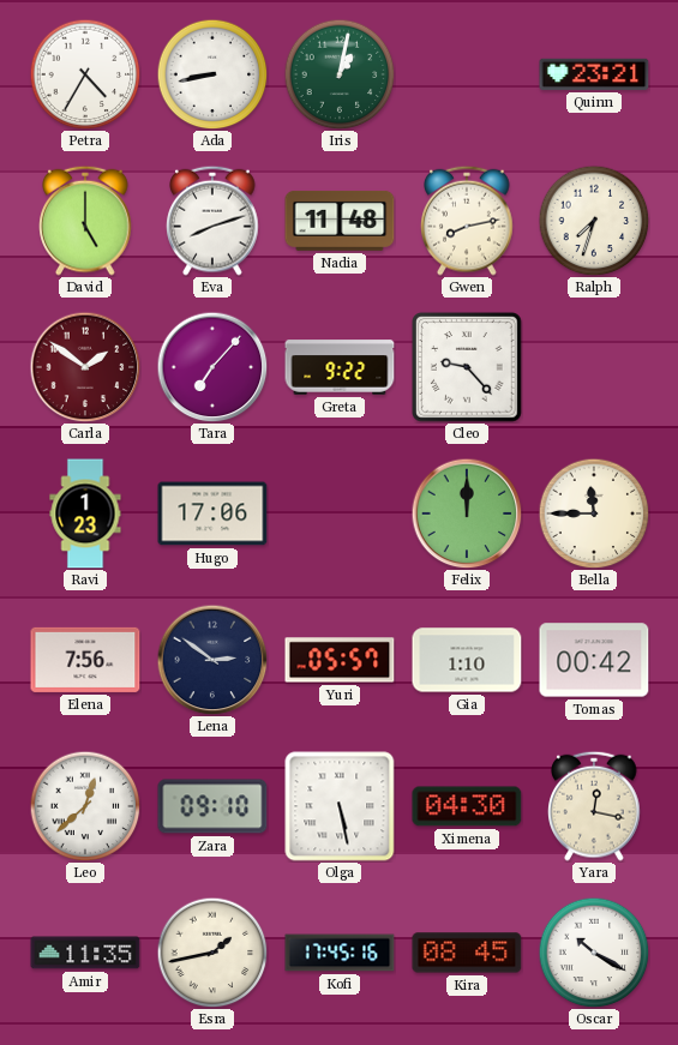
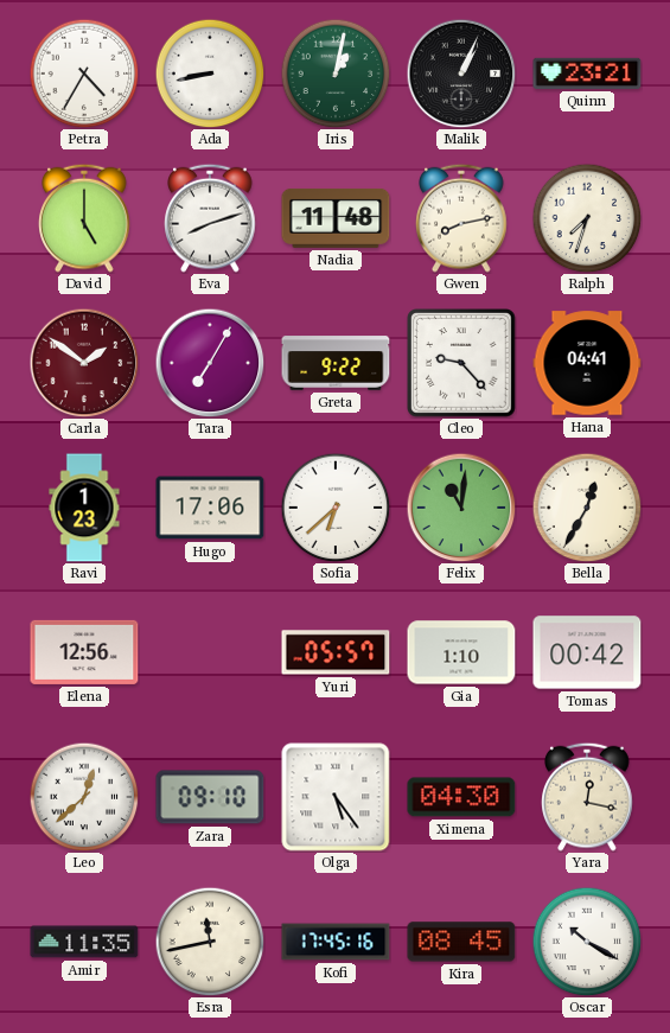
Malik: none -> 1:04
Tara: 7:07 -> 7:05
Hana: none -> 04:41
Sofia: none -> 6:38
Felix: 12:00 -> 11:01
Bella: 11:45 -> 12:35
Elena: 7:56 -> 12:56
Lena: 2:51 -> none
Olga: 5:28 -> 5:24
Esra: 1:43 -> 11:43
